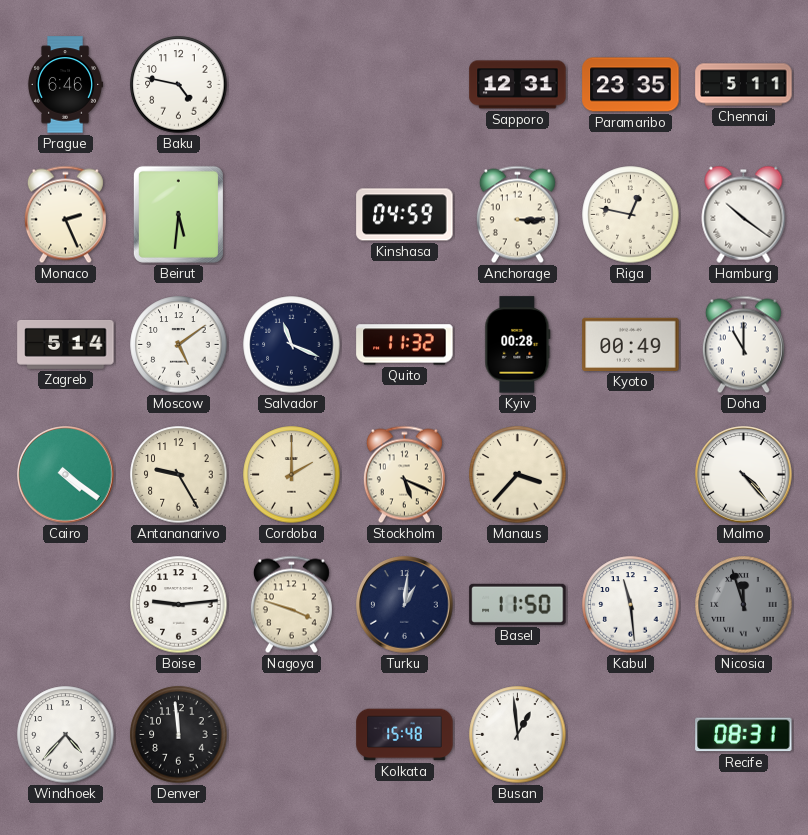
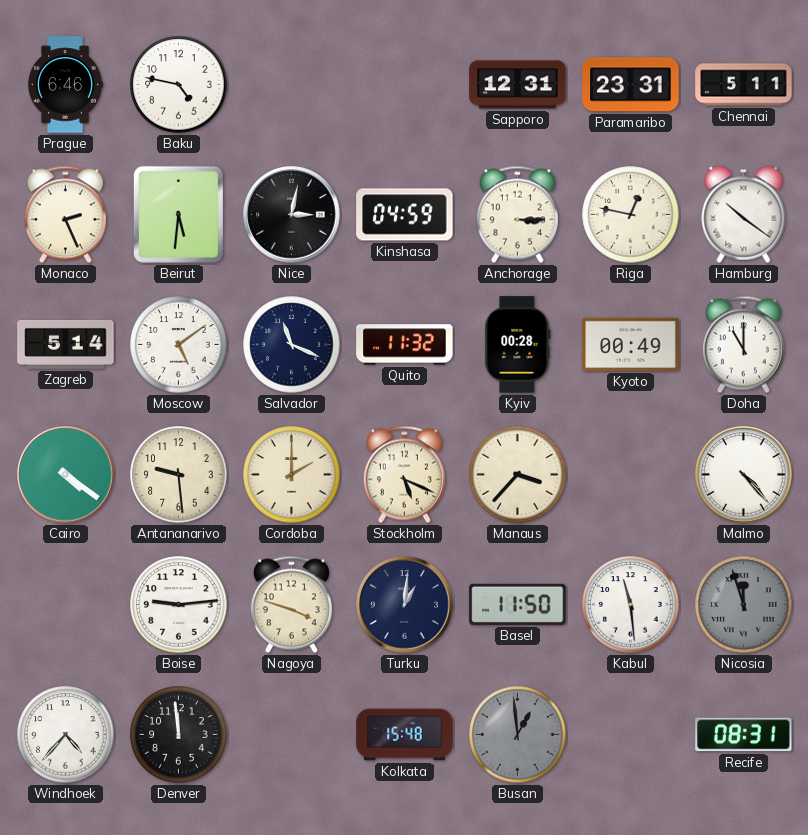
Paramaribo: 23:35 -> 23:31
Nice: none -> 3:02
Antananarivo: 9:25 -> 9:29
Busan dial: white -> grey
